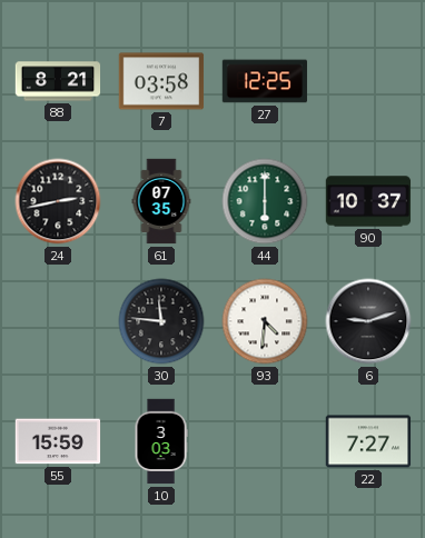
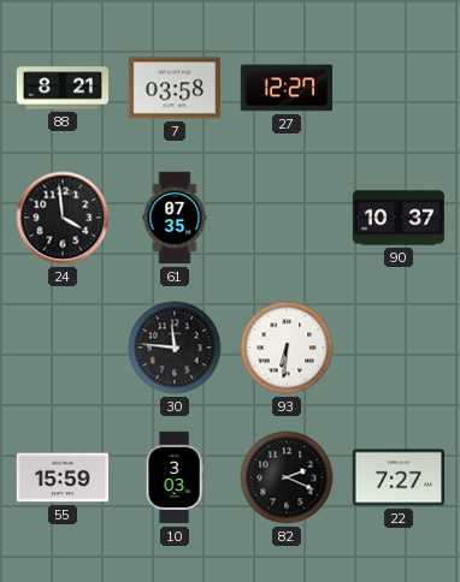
27: 12:25 -> 12:27
24: 2:43 -> 3:59
44: 6:00 -> none
93: 4:31 -> 6:31
6: 9:12 -> none
82: none -> 2:19
